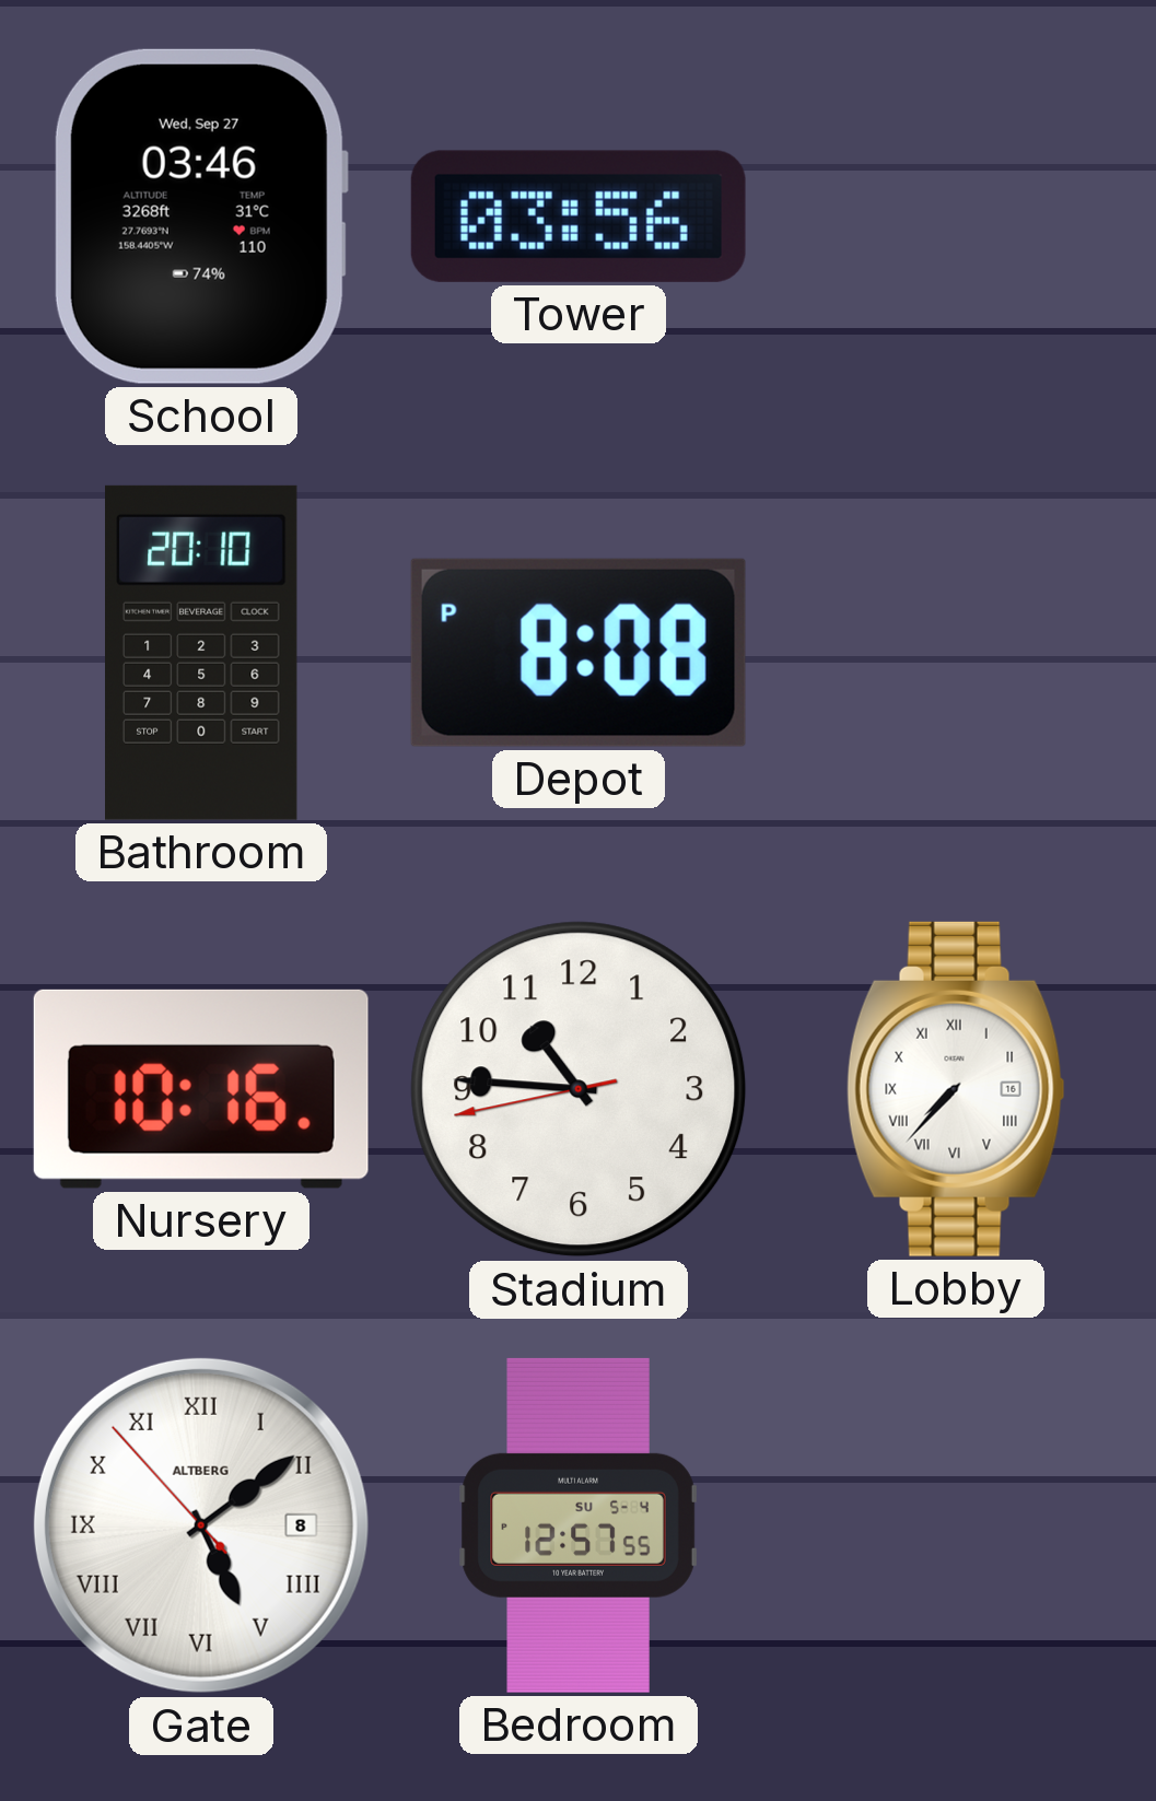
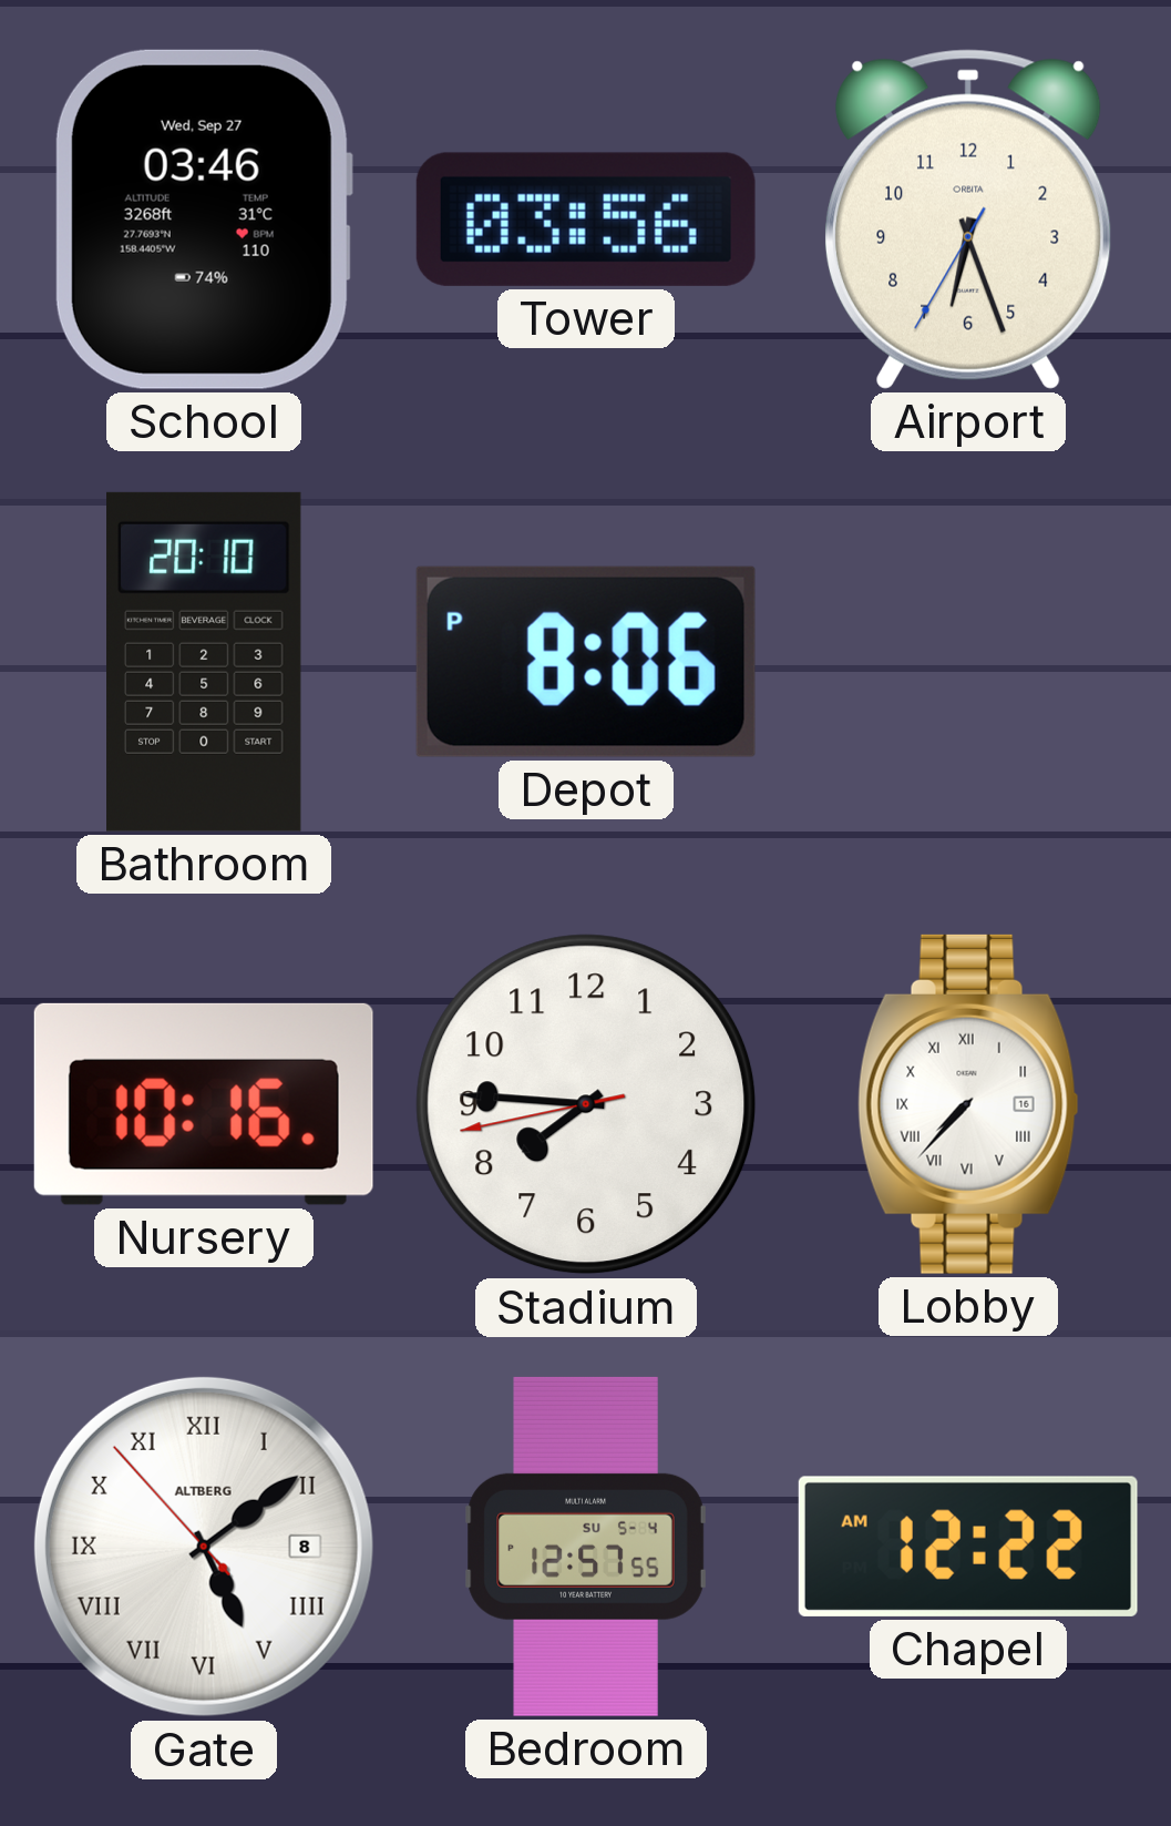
Airport: none -> 6:26
Depot: 8:08 -> 8:06
Stadium: 10:45 -> 7:45
Chapel: none -> 12:22
